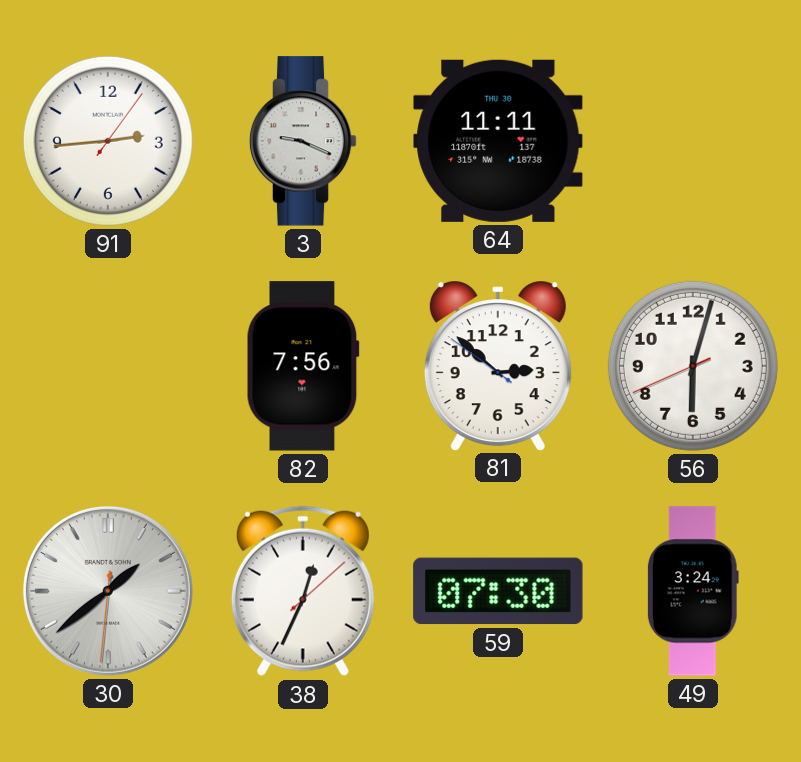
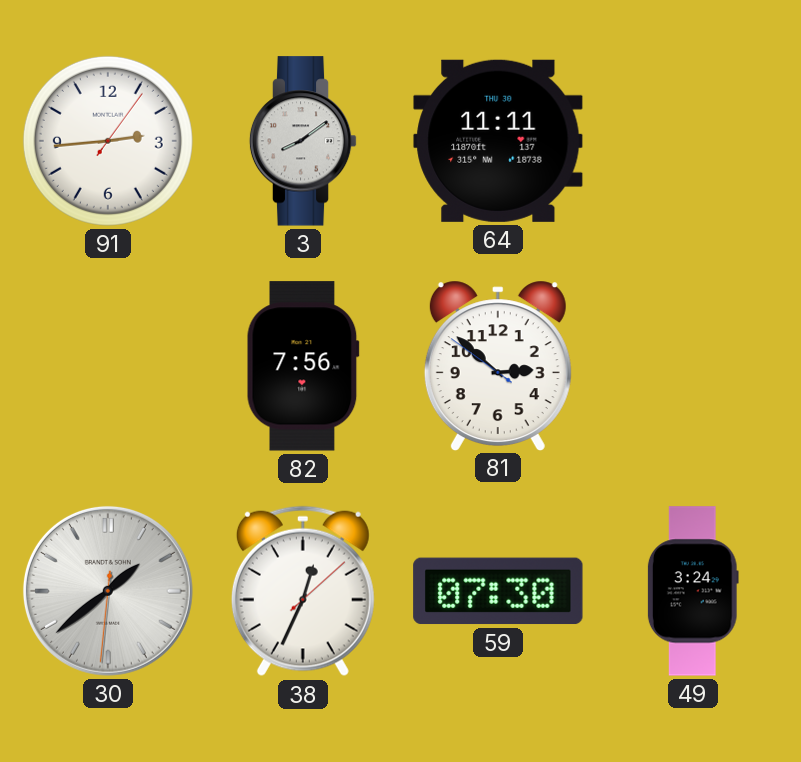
3: 9:19 -> 8:09
56: 6:02 -> none
